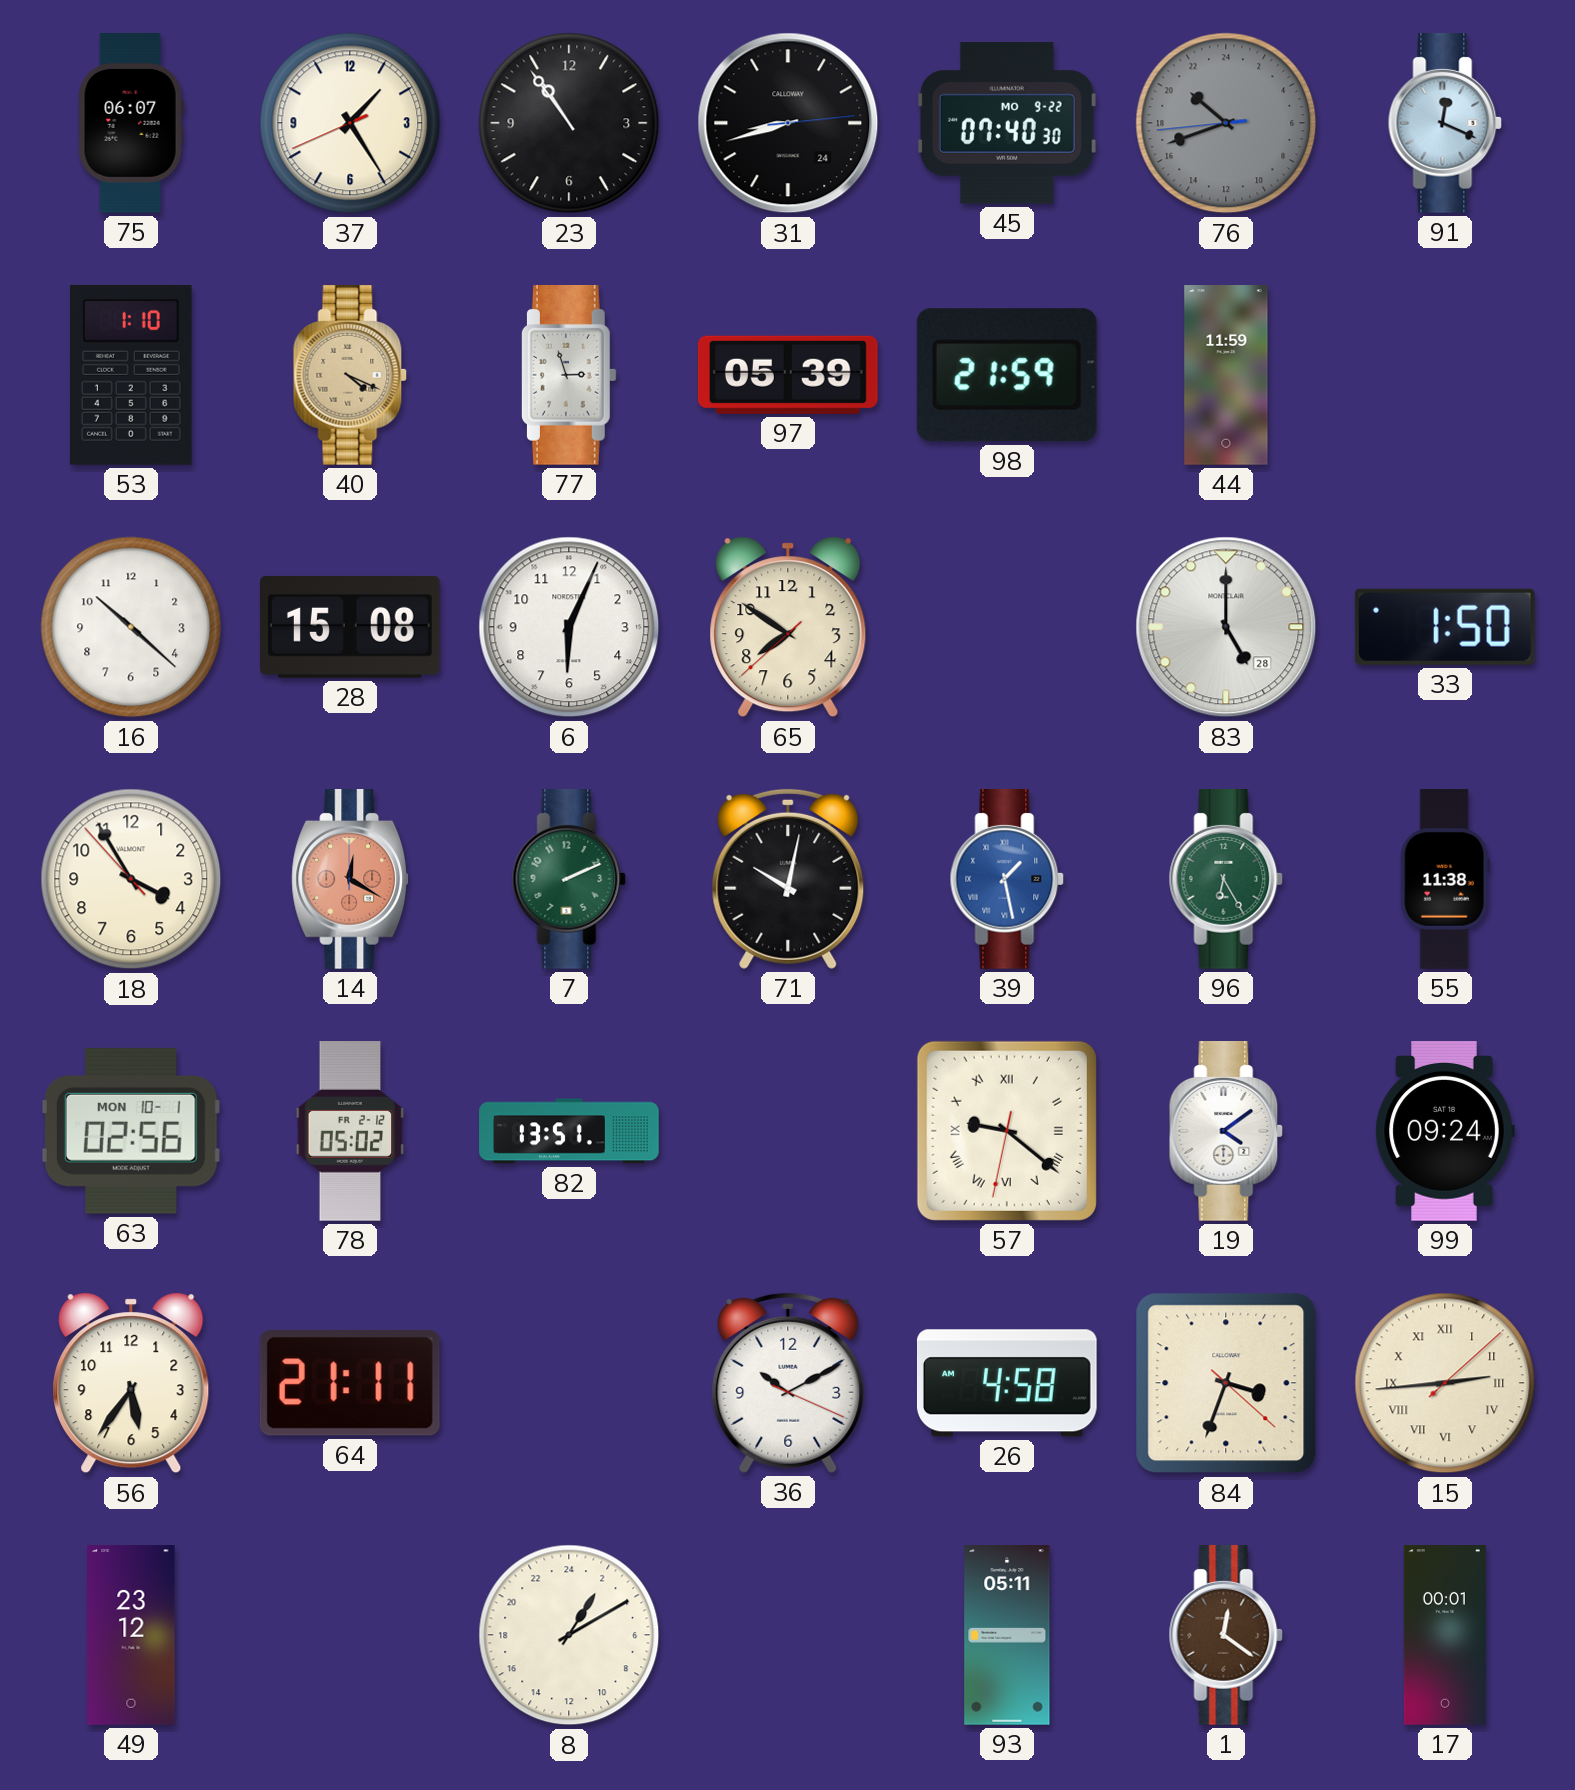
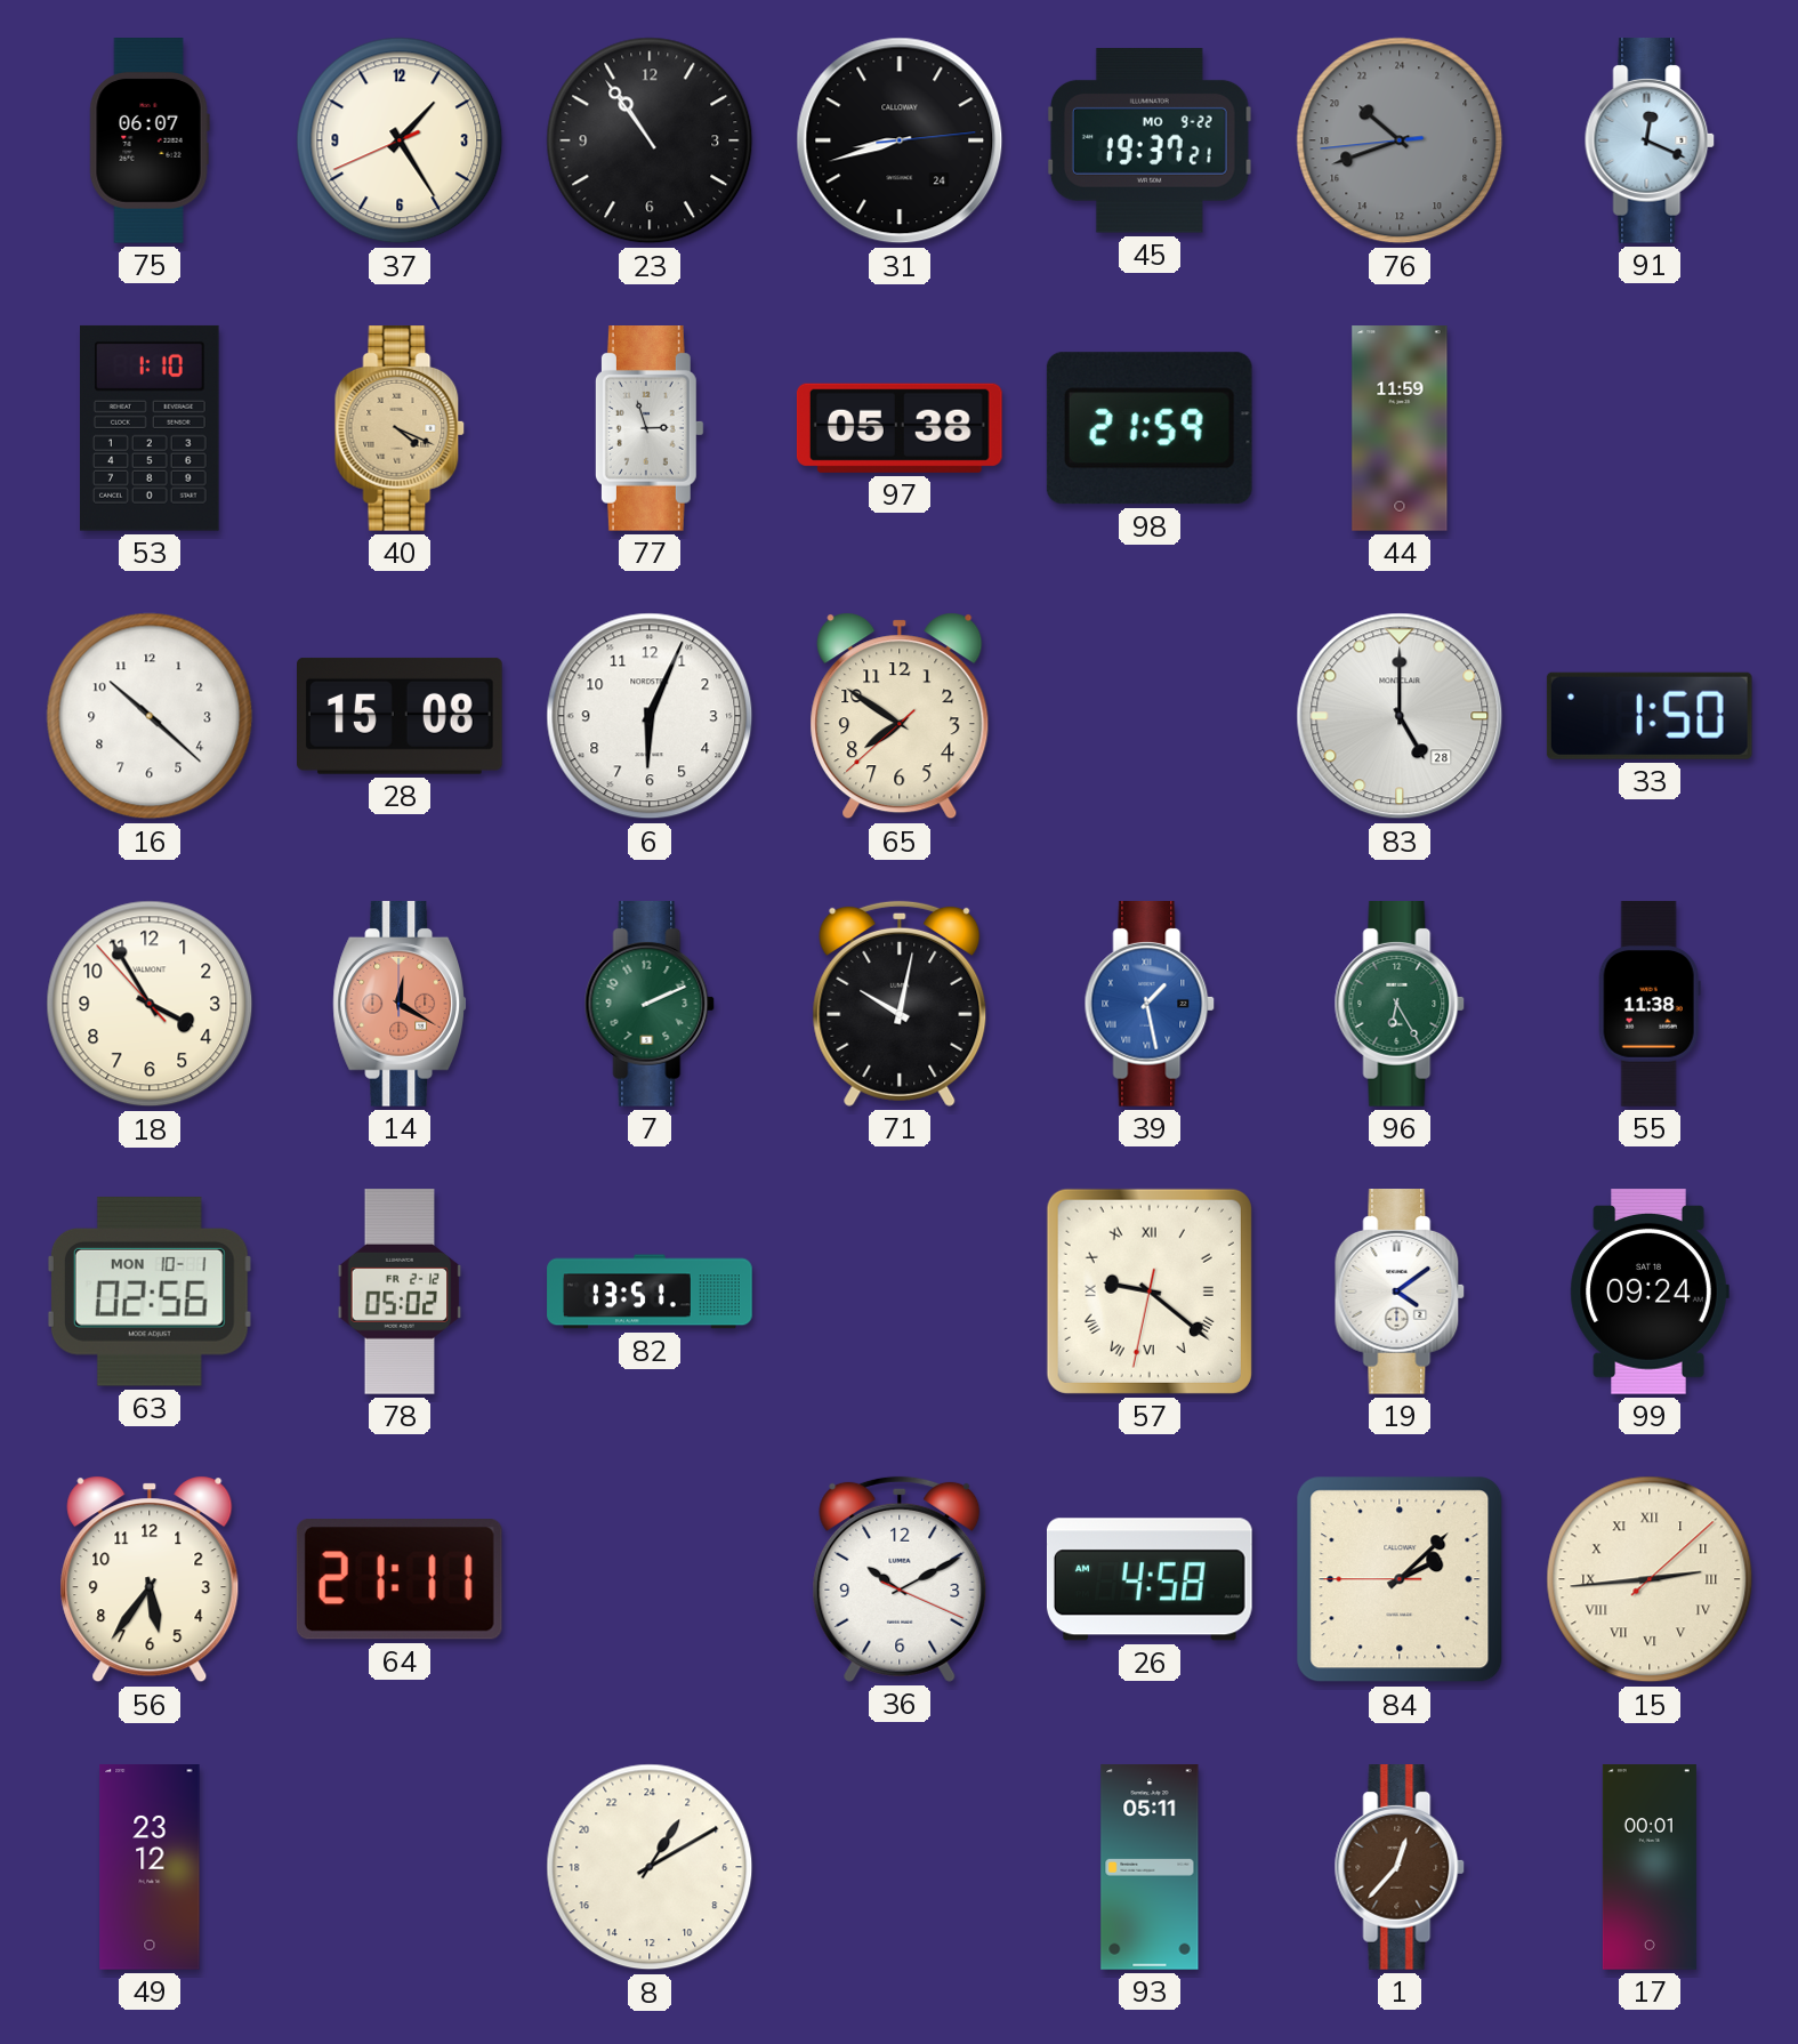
45: 07:40 -> 19:37
97: 05:39 -> 05:38
84: 3:33 -> 2:07
1: 12:21 -> 12:37
